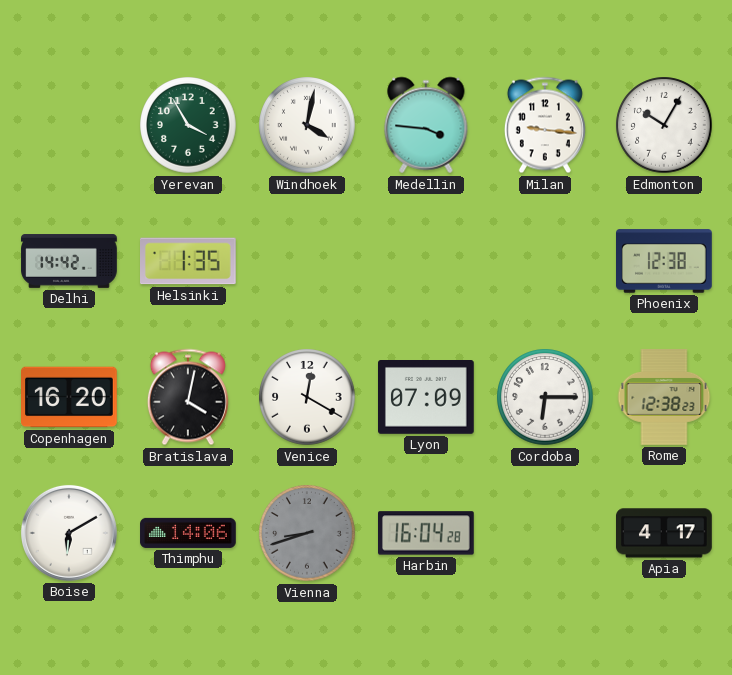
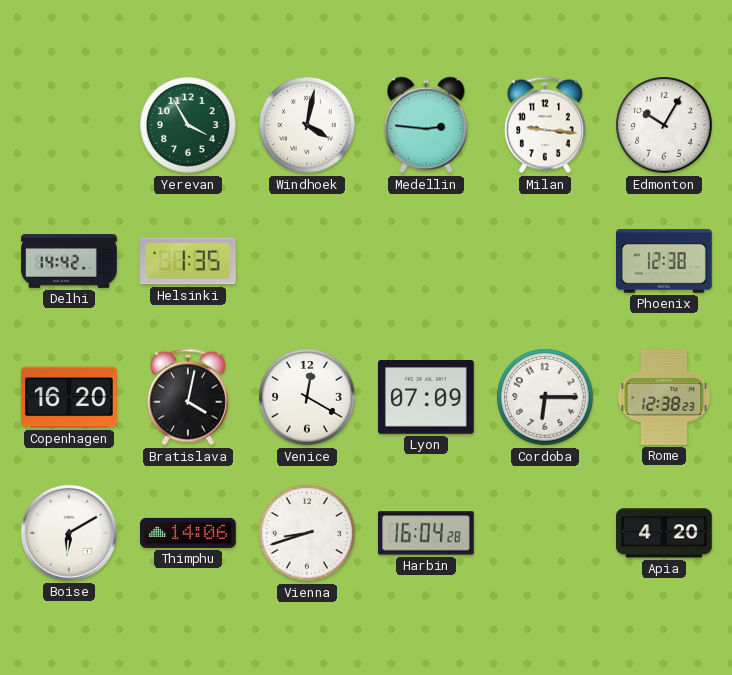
Medellin: 3:46 -> 2:46
Vienna dial: grey -> white
Apia: 4:17 -> 4:20
